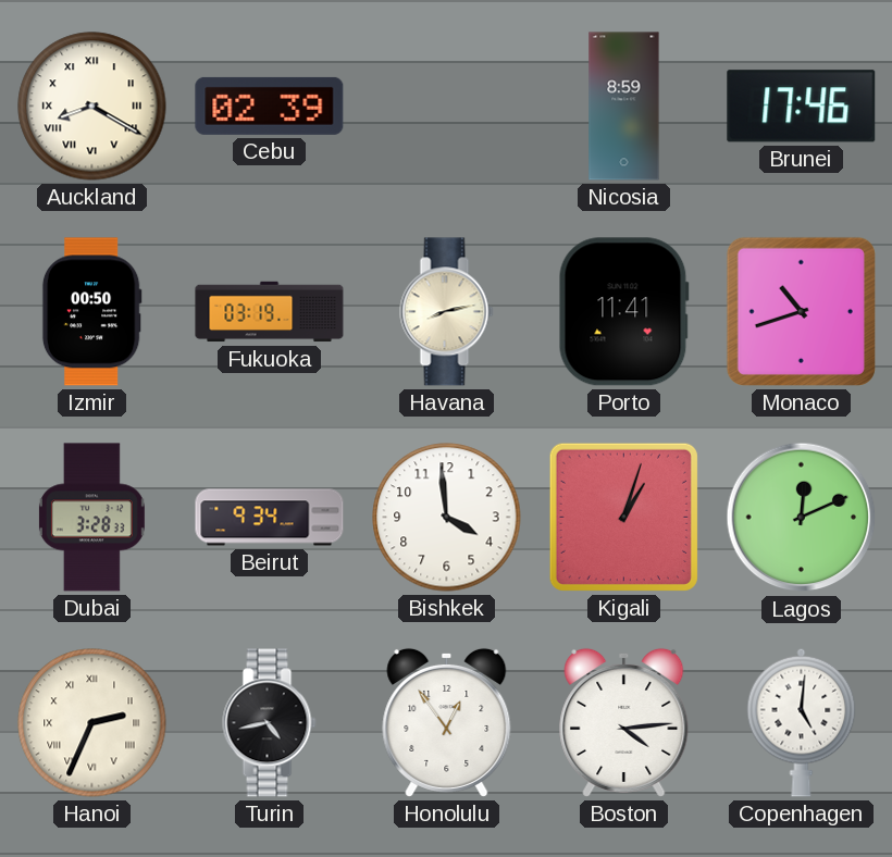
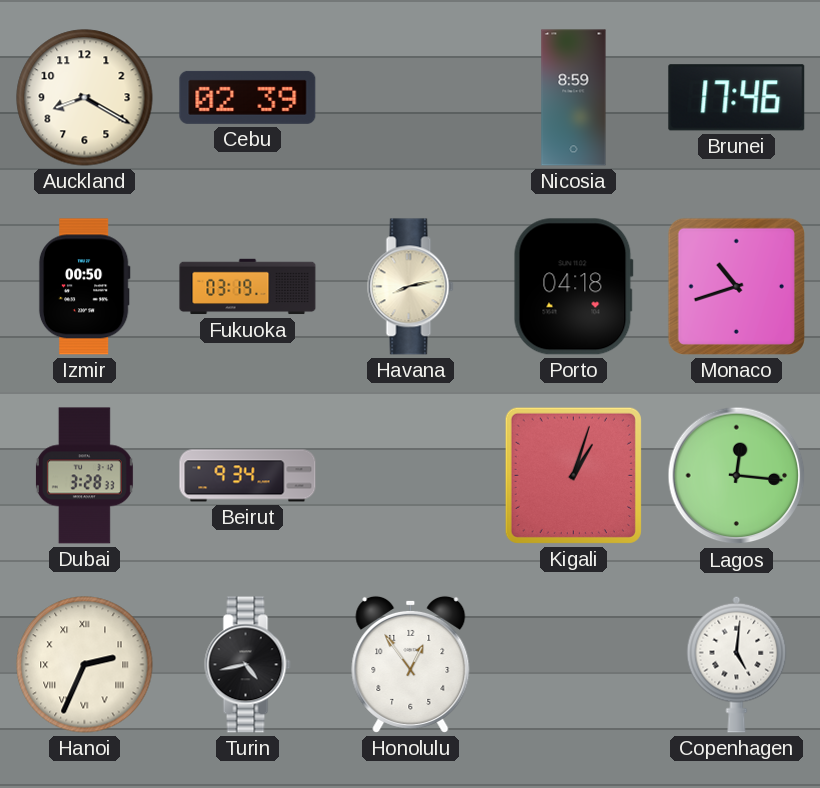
Auckland numerals: Roman -> Arabic
Porto: 11:41 -> 04:18
Bishkek: 3:59 -> none
Lagos: 12:11 -> 12:16
Boston: 4:14 -> none
